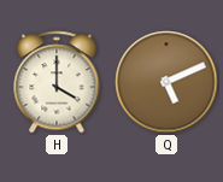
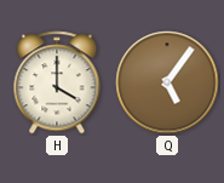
Q: 5:11 -> 5:06
